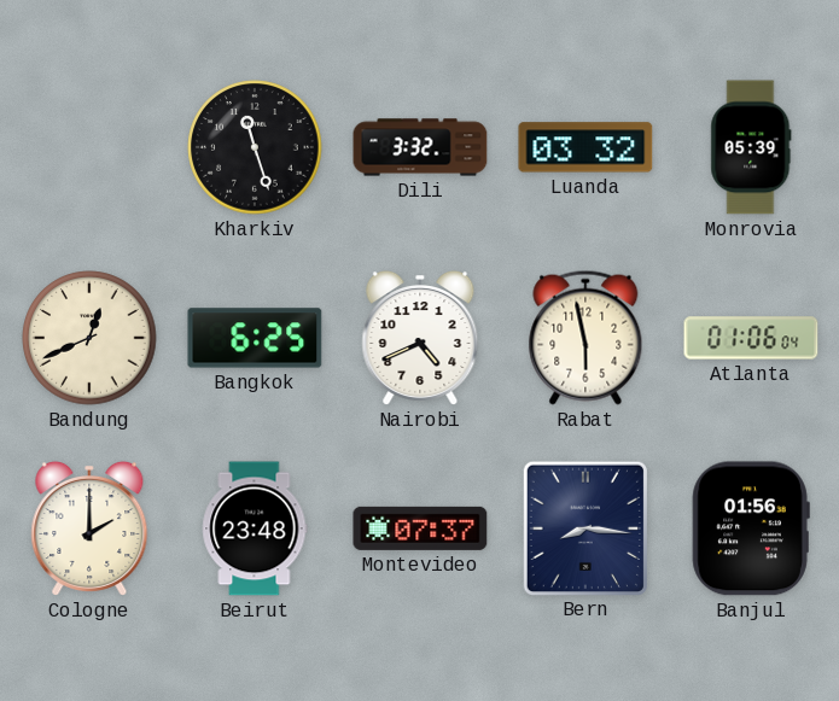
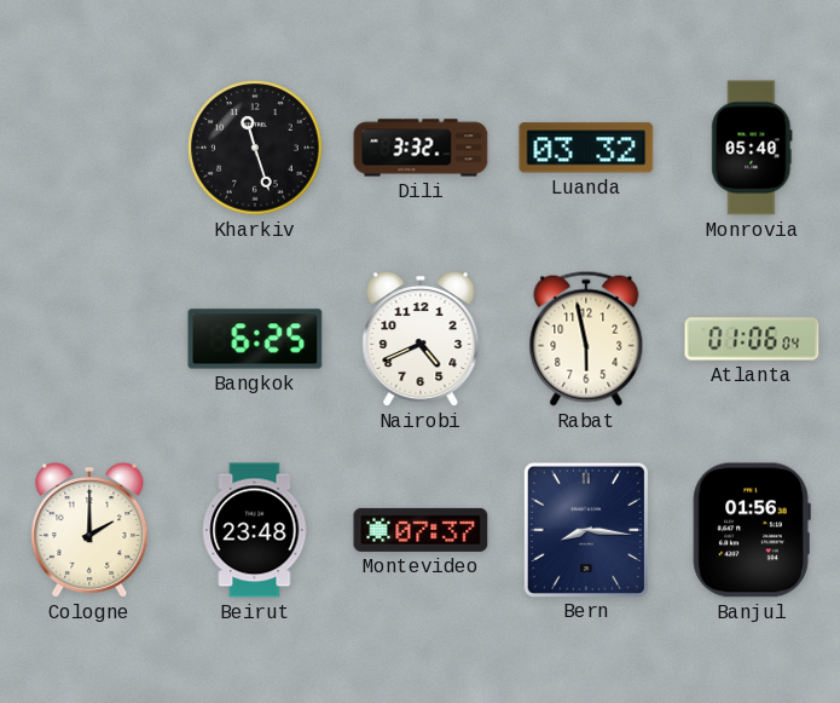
Monrovia: 05:39 -> 05:40
Bandung: 12:41 -> none
